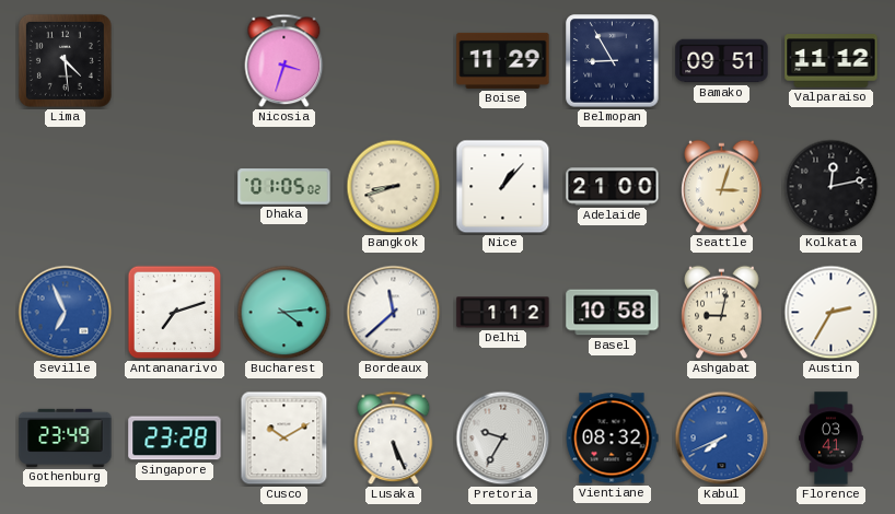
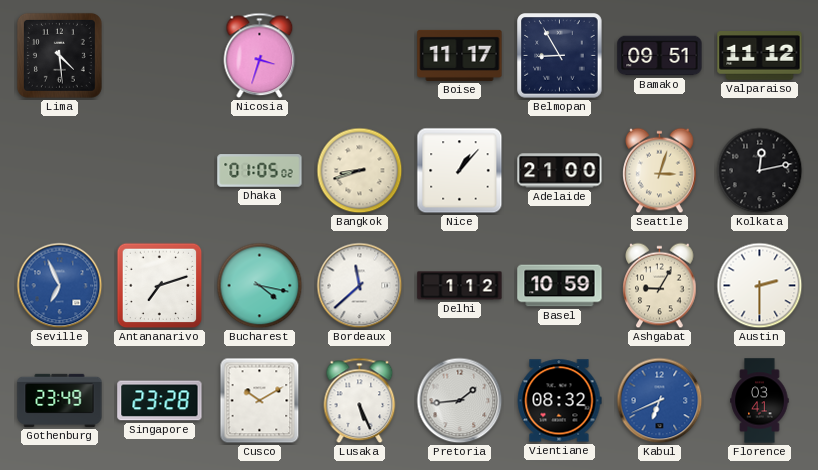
Boise: 11:29 -> 11:17
Bucharest: 4:14 -> 4:17
Basel: 10:58 -> 10:59
Ashgabat: 9:02 -> 9:05
Austin: 2:35 -> 2:30
Pretoria: 9:35 -> 1:44
Kabul: 7:41 -> 6:41
